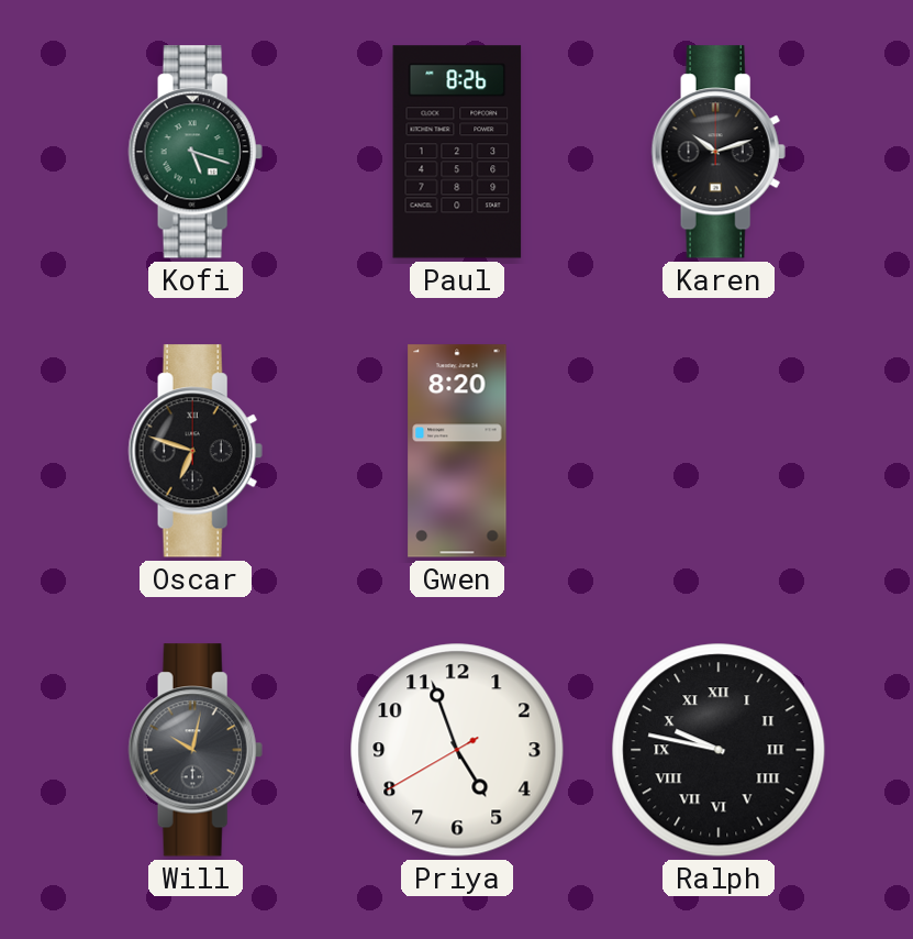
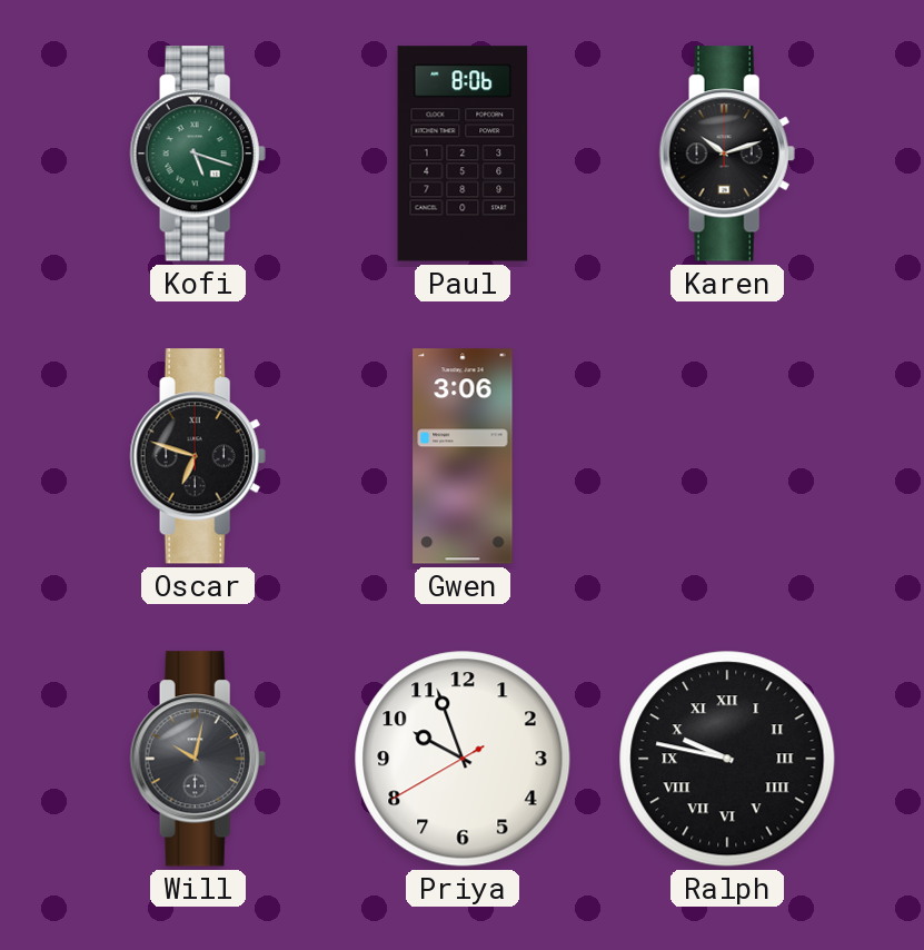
Paul: 8:26 -> 8:06
Gwen: 8:20 -> 3:06
Priya: 4:56 -> 9:56
